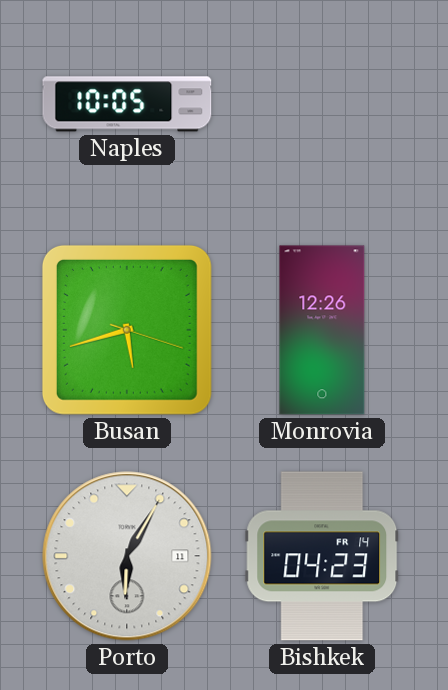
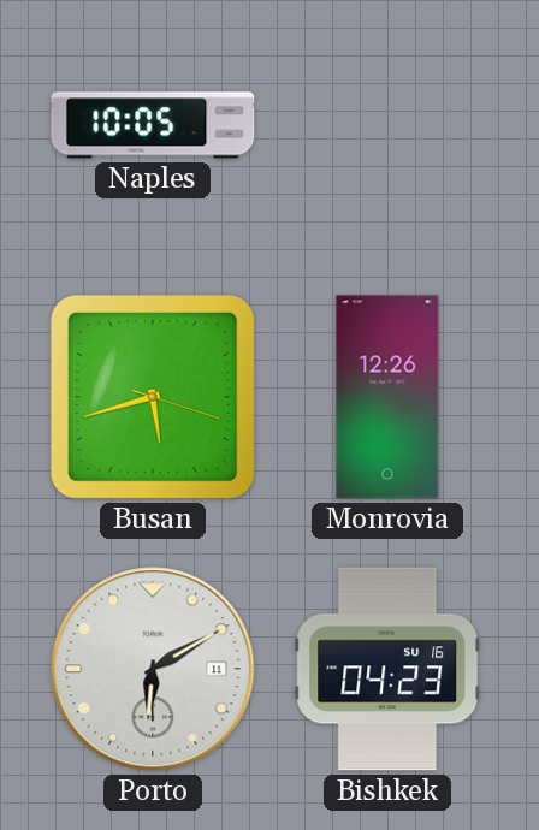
Porto: 6:05 -> 6:10
Bishkek date: FR 14 -> SU 16
